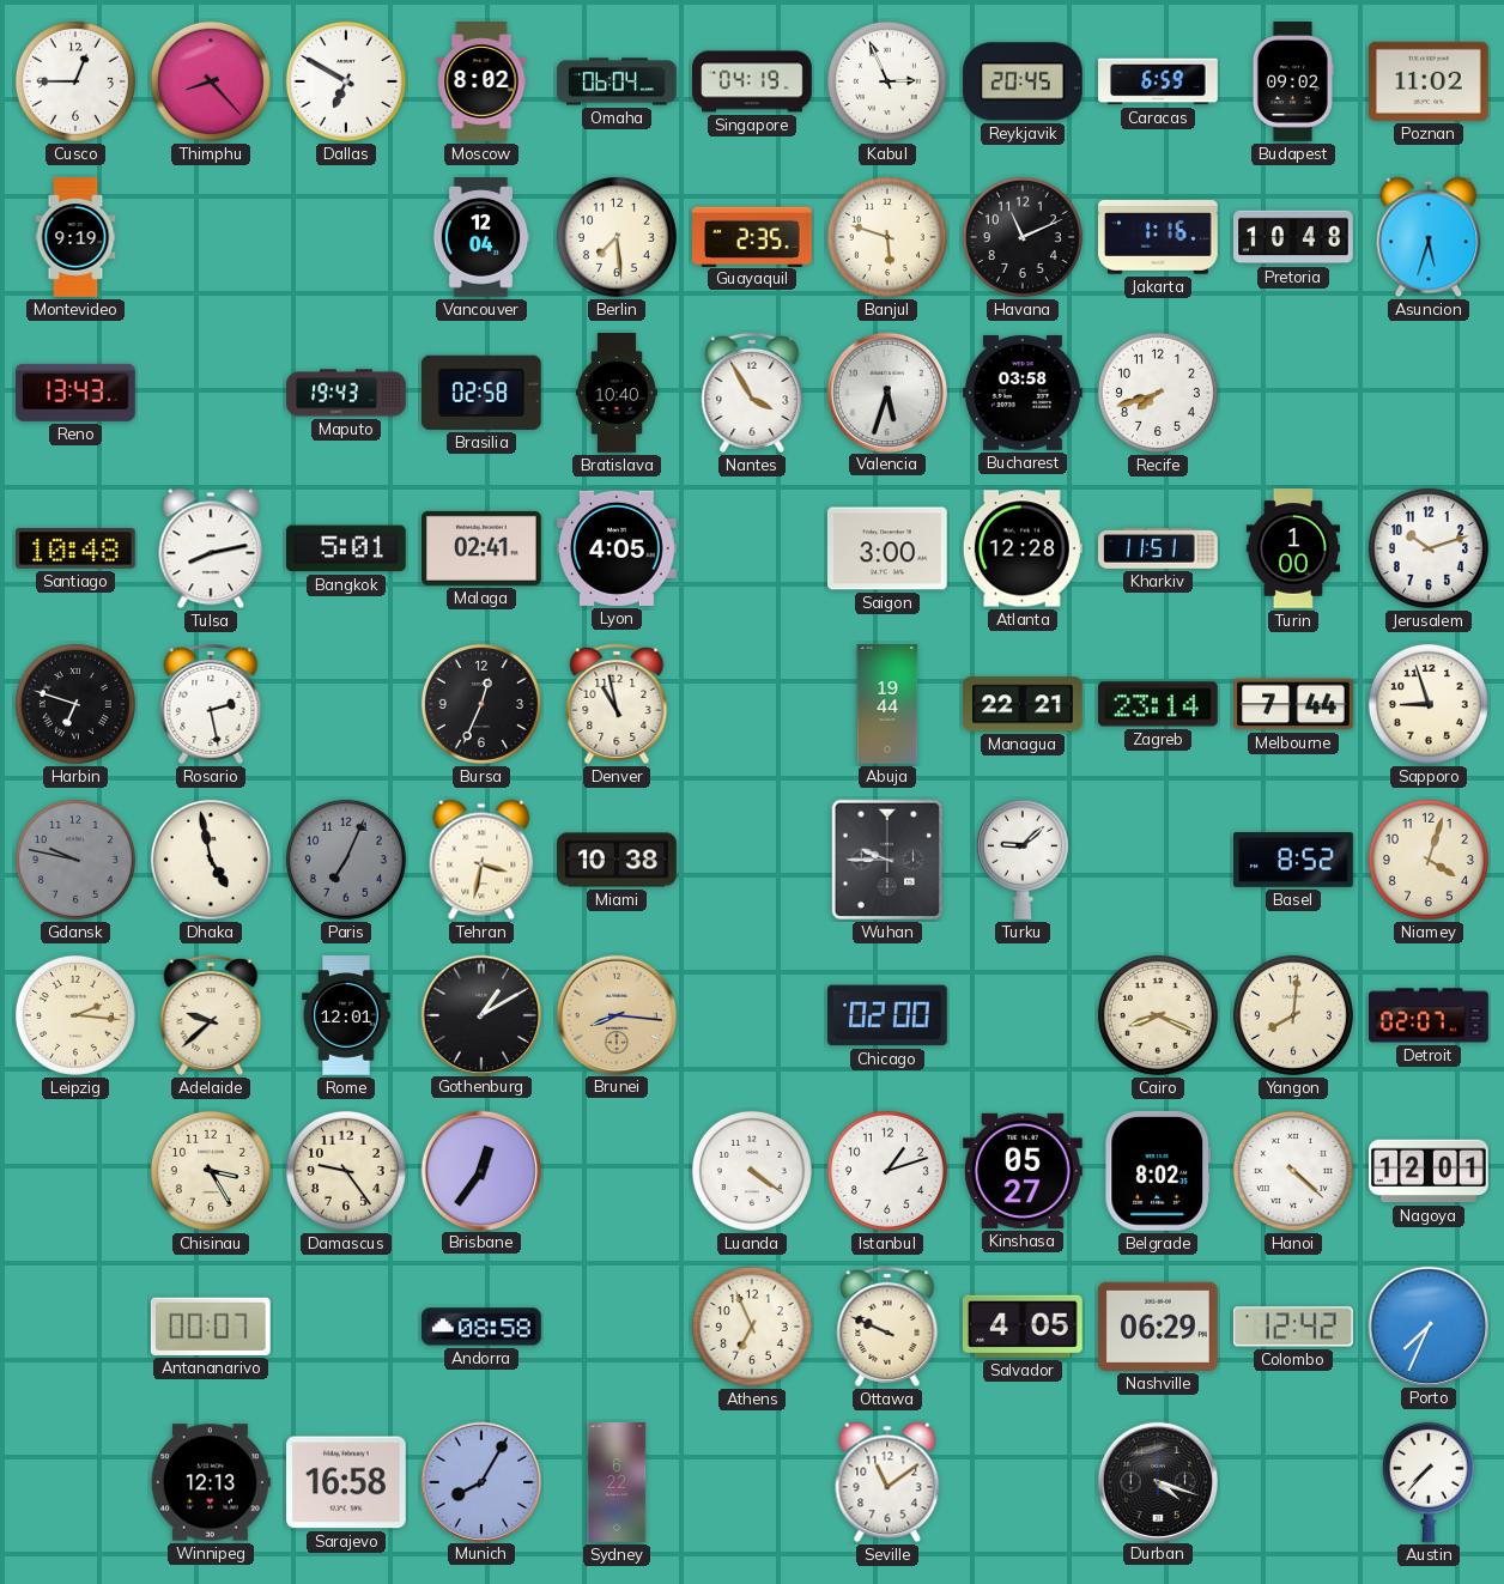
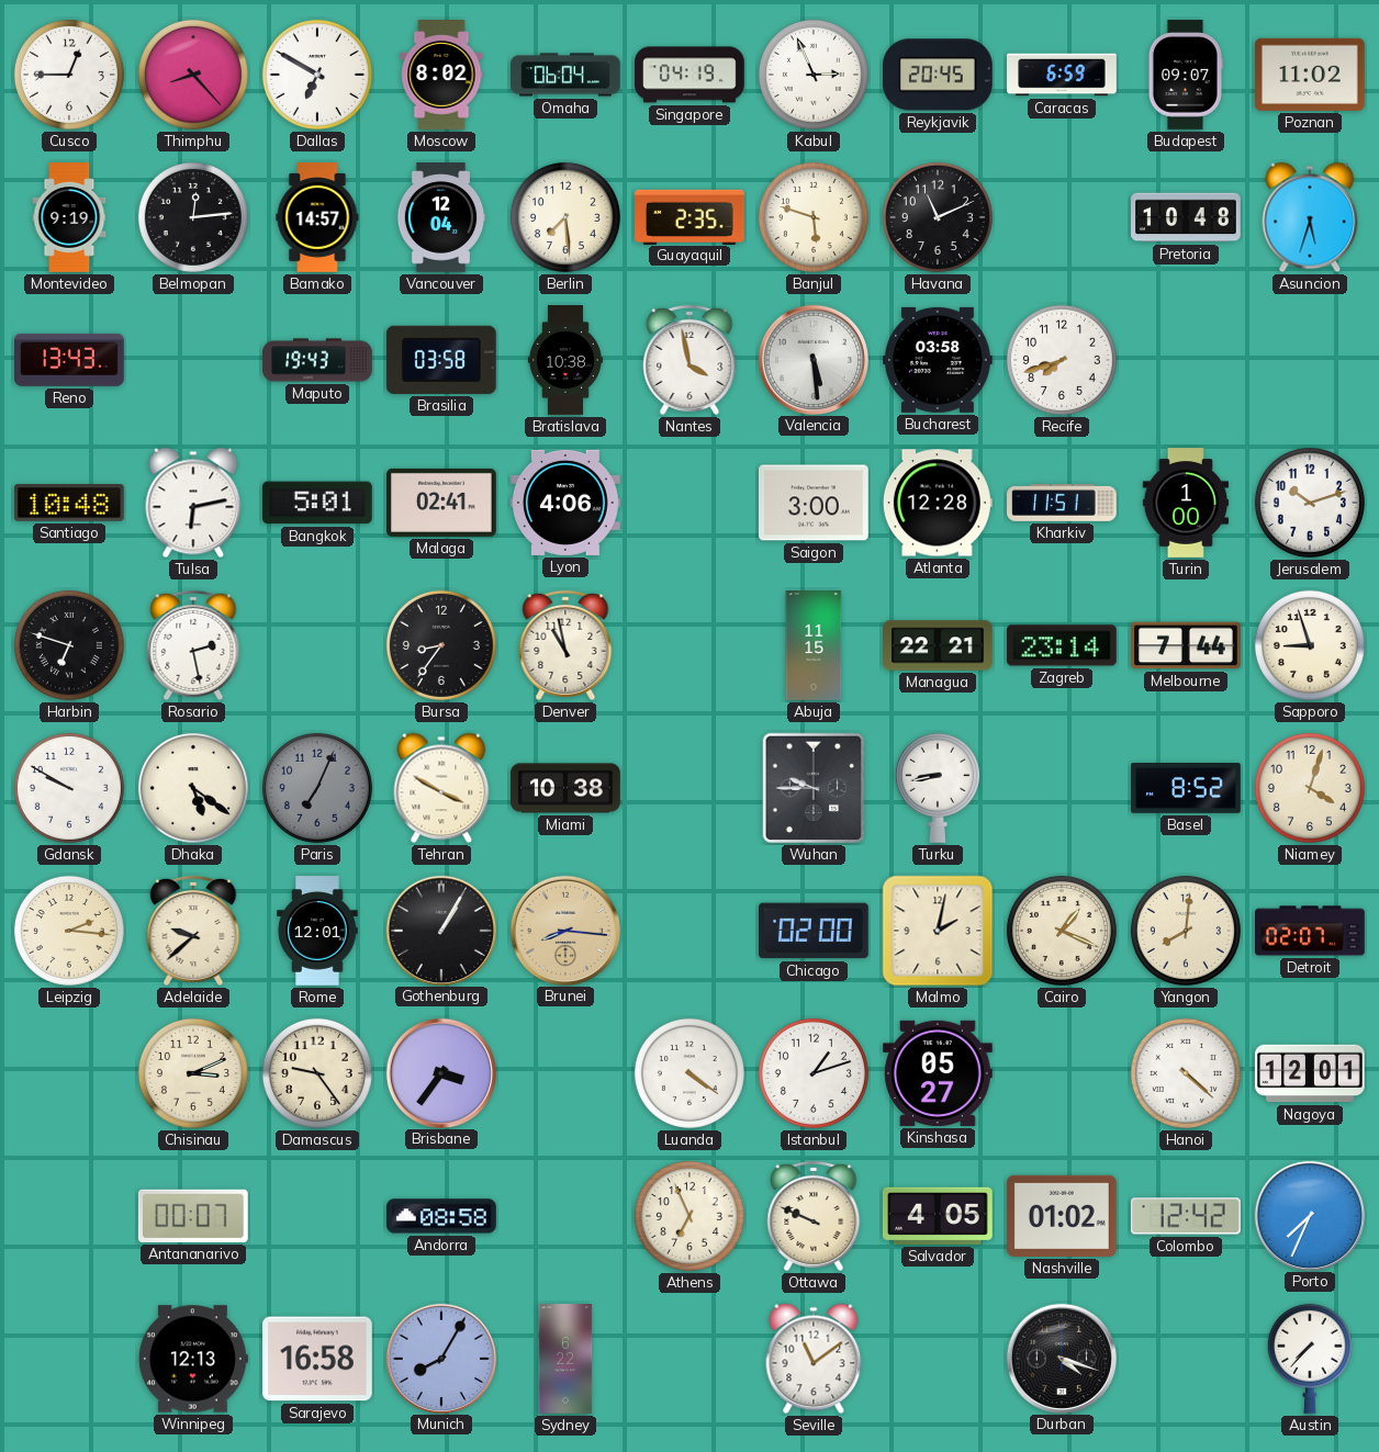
Budapest: 09:02 -> 09:07
Belmopan: none -> 12:14
Bamako: none -> 14:57
Jakarta: 1:16 -> none
Brasilia: 02:58 -> 03:58
Bratislava: 10:40 -> 10:38
Nantes: 3:55 -> 3:58
Valencia: 5:33 -> 5:29
Tulsa: 8:13 -> 6:13
Lyon: 4:05 -> 4:06
Bursa: 12:34 -> 8:36
Abuja: 19:44 -> 11:15
Gdansk: 9:47 -> 9:50
Gdansk dial: grey -> white
Dhaka: 4:58 -> 5:21
Tehran: 3:32 -> 3:50
Turku: 9:08 -> 8:43
Gothenburg: 1:10 -> 1:05
Malmo: none -> 2:02
Cairo: 8:19 -> 1:19
Chisinau: 3:25 -> 3:11
Brisbane: 12:36 -> 3:36
Belgrade: 8:02 -> none
Nashville: 06:29 -> 01:02
